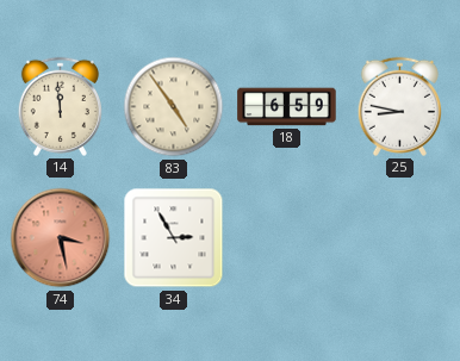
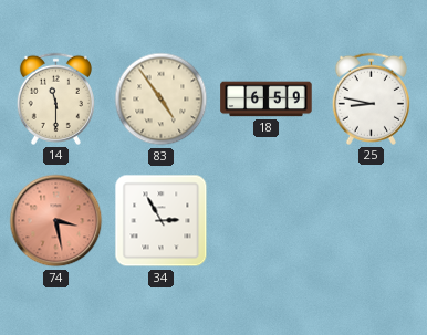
14: 11:59 -> 11:30
